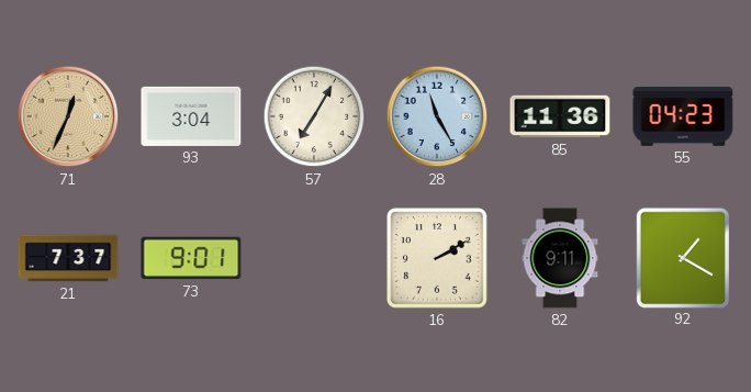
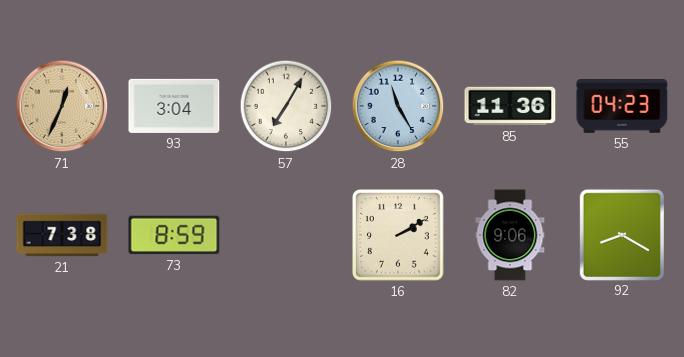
21: 7:37 -> 7:38
73: 9:01 -> 8:59
82: 9:11 -> 9:06
92: 1:20 -> 8:20
